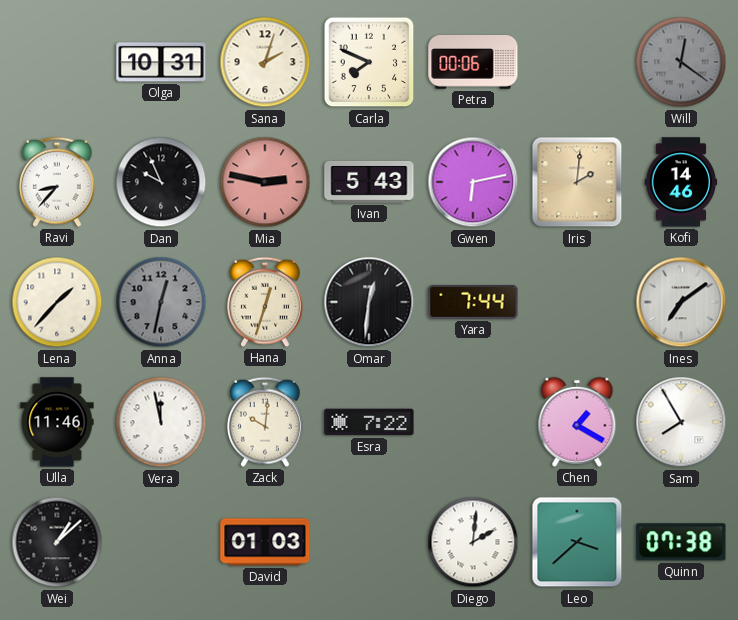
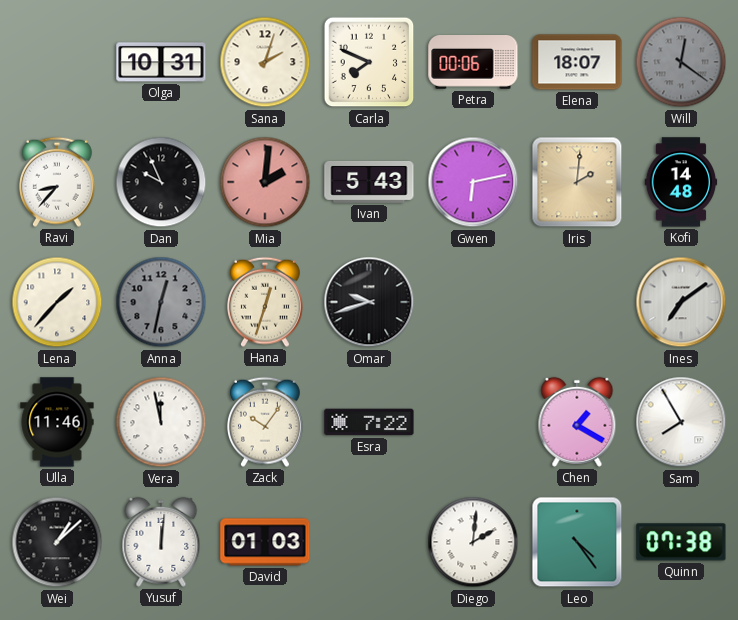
Elena: none -> 18:07
Mia: 2:47 -> 2:01
Kofi: 14:46 -> 14:48
Omar: 12:31 -> 9:42
Yara: 7:44 -> none
Zack: 10:01 -> 10:06
Yusuf: none -> 12:01
Leo: 3:38 -> 4:24
